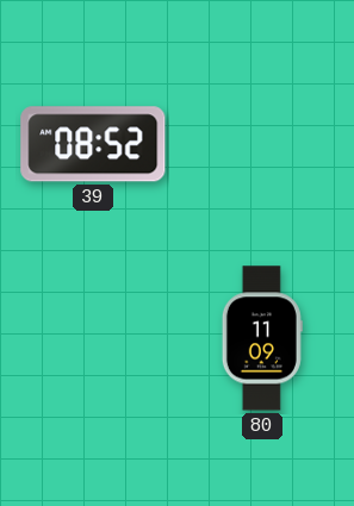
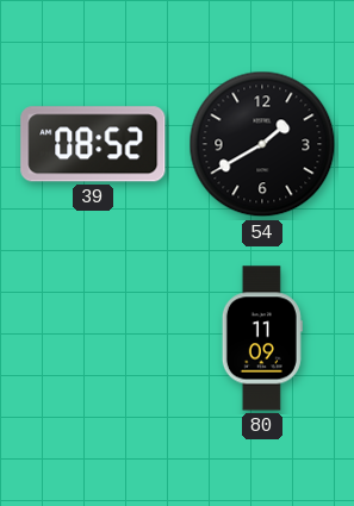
54: none -> 1:40
